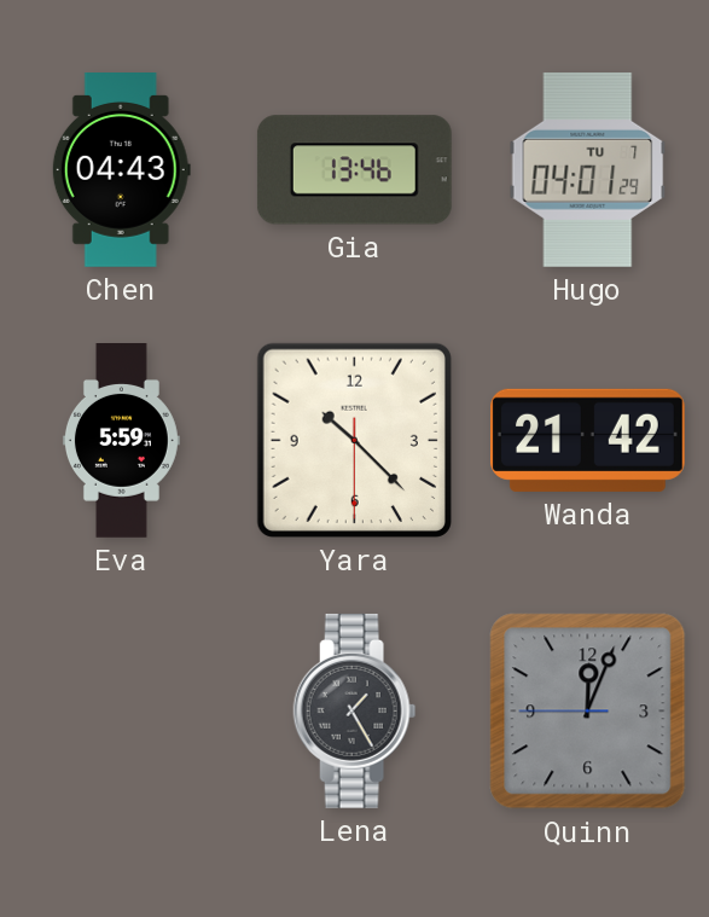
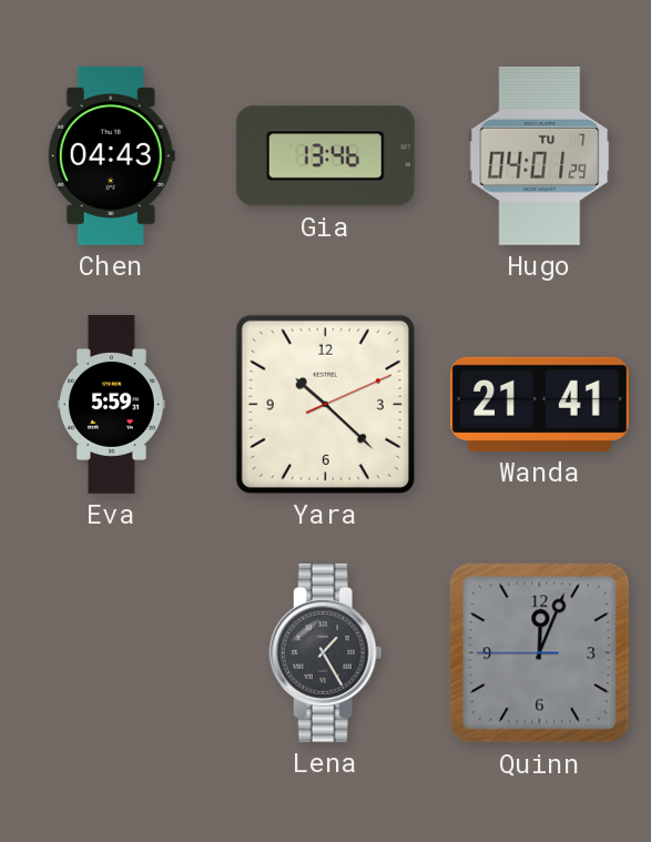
Yara: 10:22:30 -> 10:22:11
Wanda: 21:42 -> 21:41
